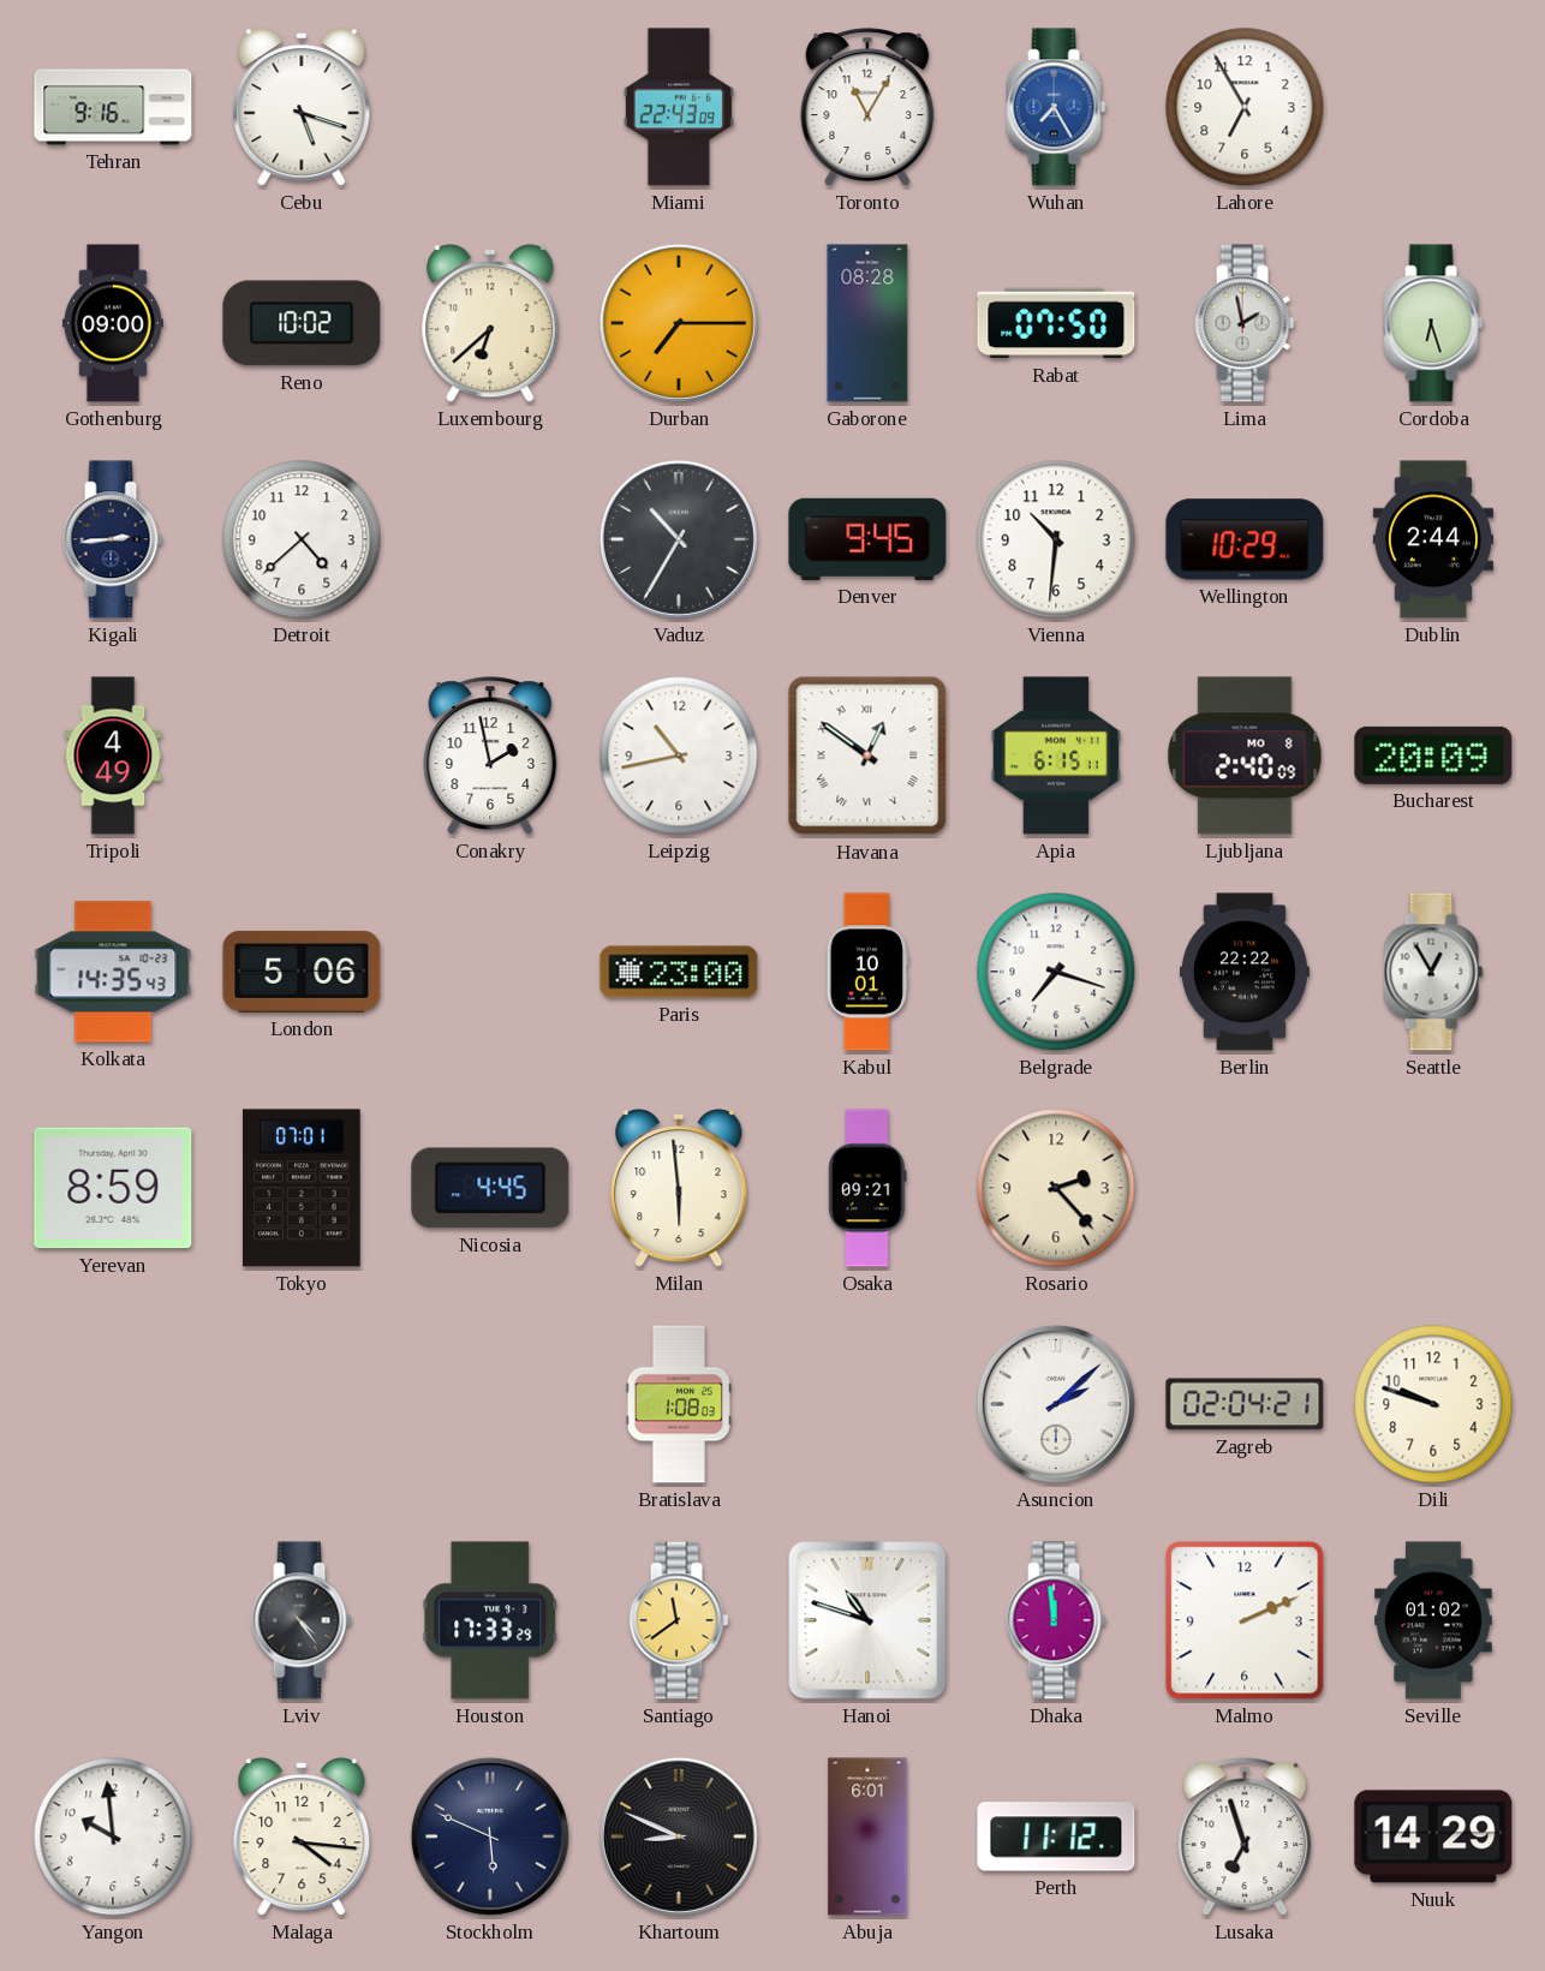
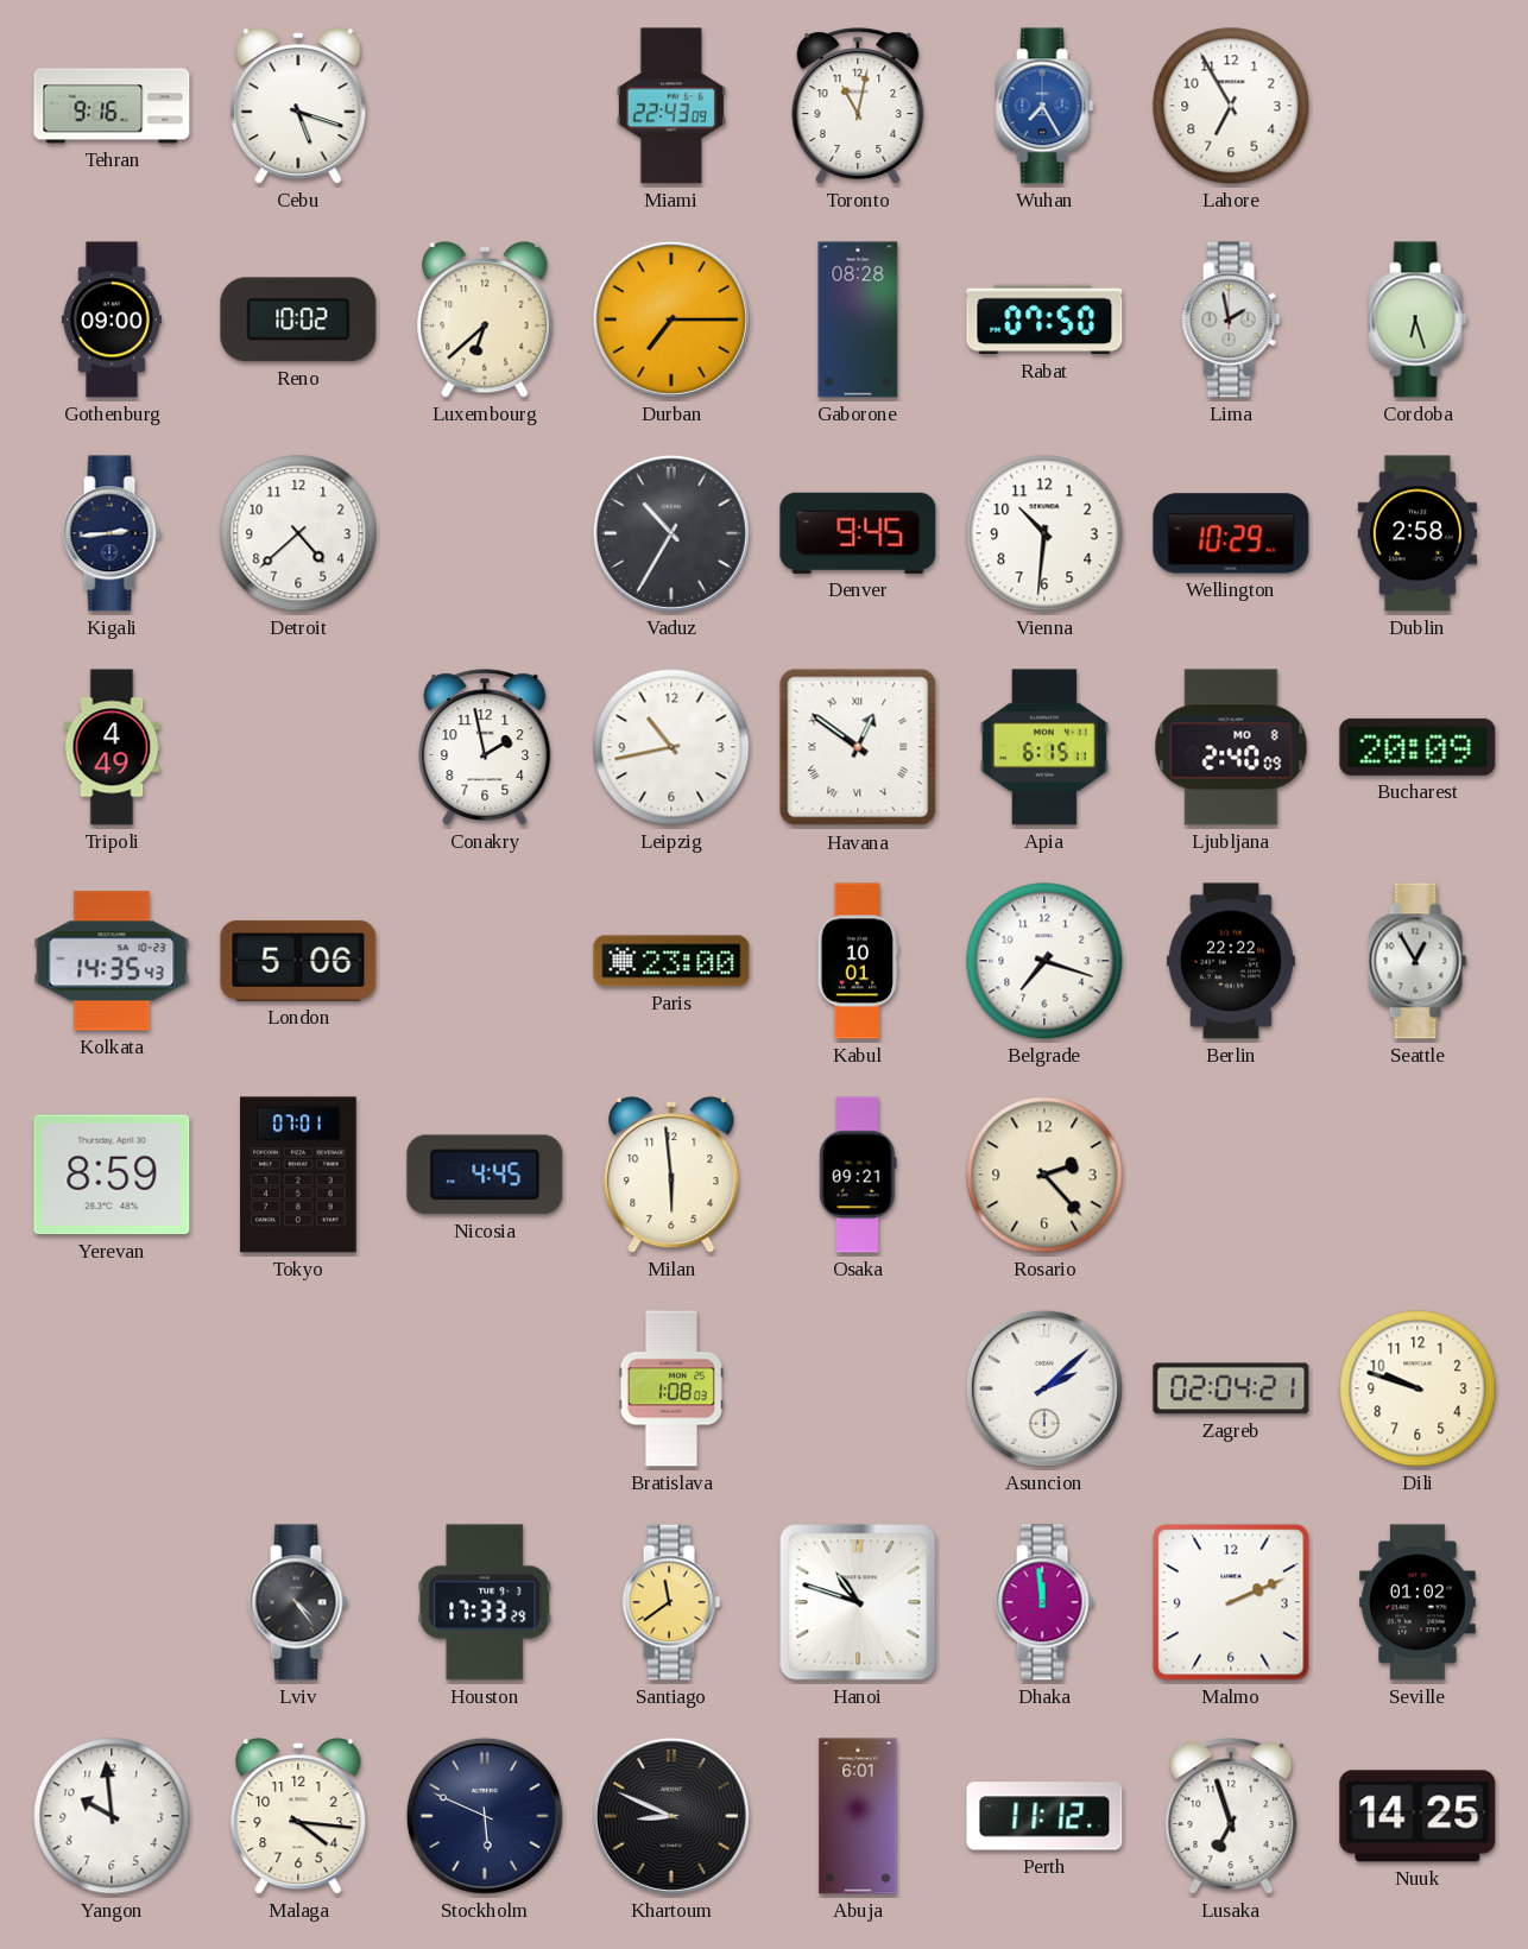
Toronto: 11:05 -> 11:02
Dublin: 2:44 -> 2:58
Nuuk: 14:29 -> 14:25
